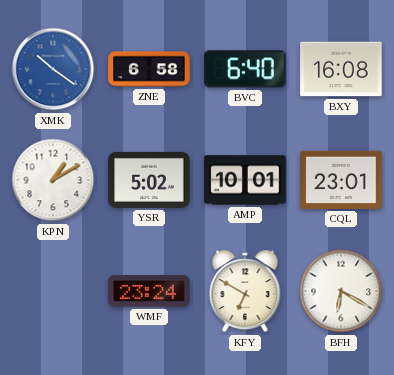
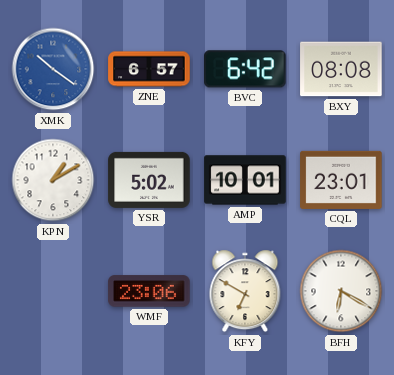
ZNE: 6:58 -> 6:57
BVC: 6:40 -> 6:42
BXY: 16:08 -> 08:08
WMF: 23:24 -> 23:06
